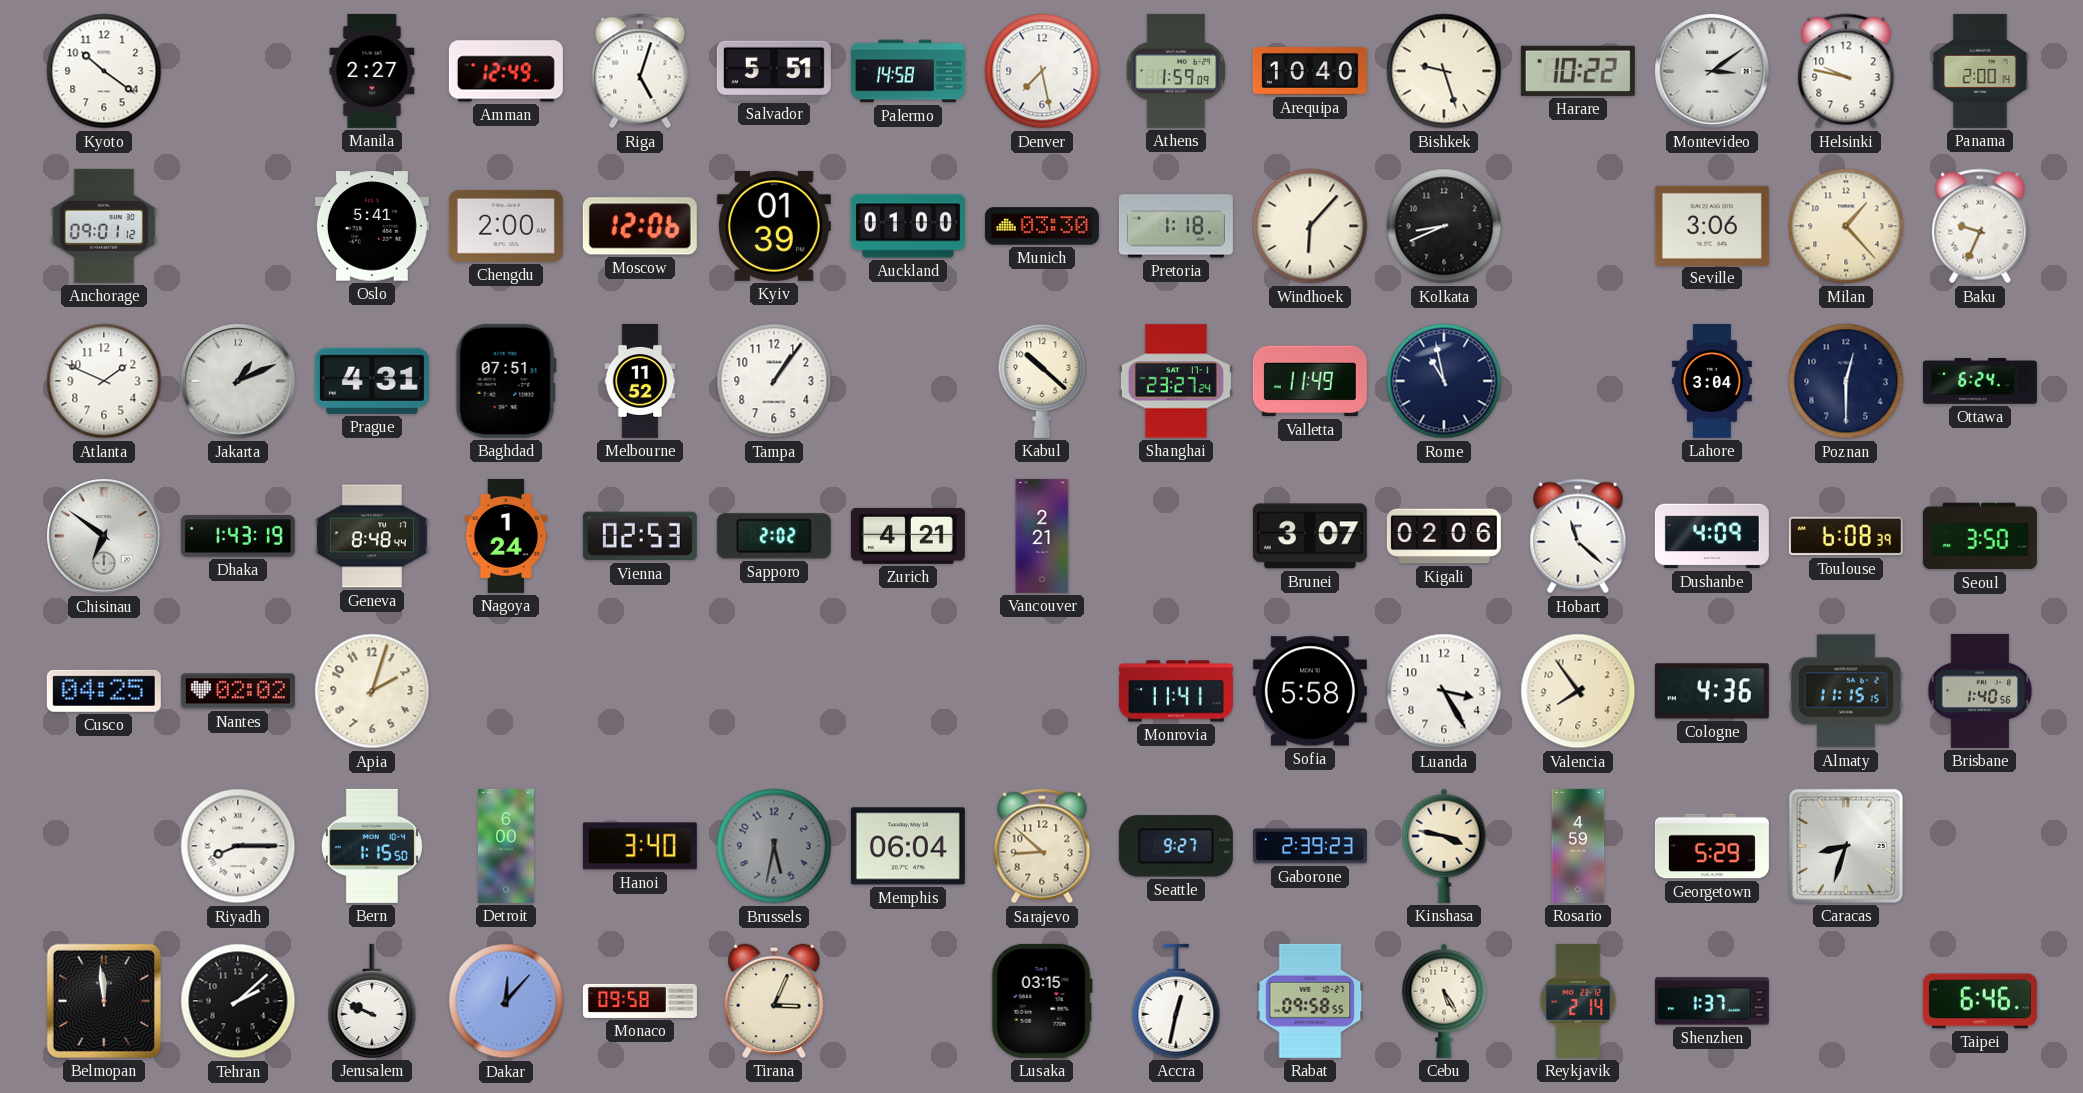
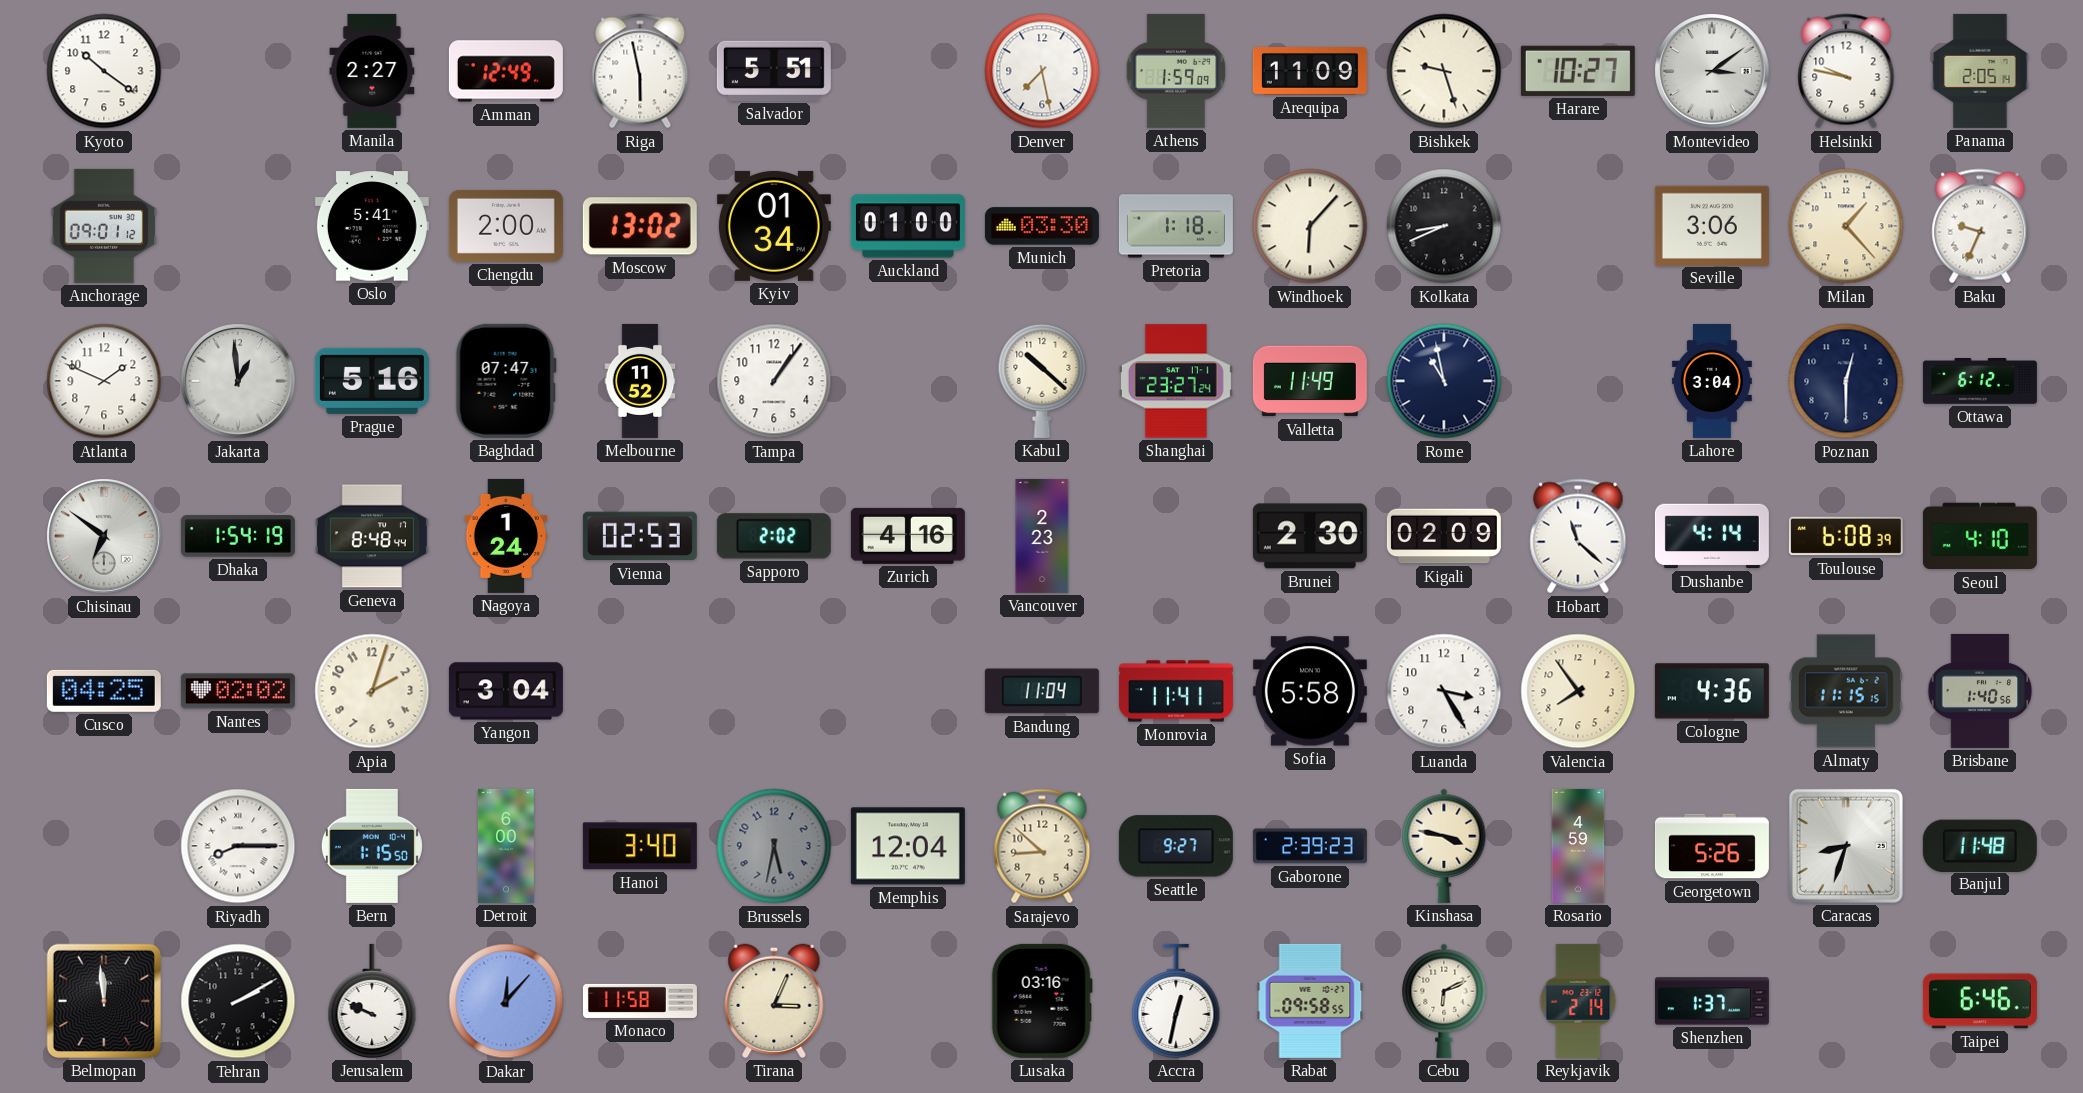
Riga: 5:03 -> 5:58
Palermo: 14:58 -> none
Arequipa: 10:40 -> 11:09
Harare: 10:22 -> 10:27
Panama: 2:00 -> 2:05
Moscow: 12:06 -> 13:02
Kyiv: 01:39 -> 01:34
Jakarta: 1:11 -> 12:59
Prague: 4:31 -> 5:16
Baghdad: 07:51 -> 07:47
Ottawa: 6:24 -> 6:12
Dhaka: 1:43 -> 1:54
Zurich: 4:21 -> 4:16
Vancouver: 2:21 -> 2:23
Brunei: 3:07 -> 2:30
Kigali: 02:06 -> 02:09
Dushanbe: 4:09 -> 4:14
Seoul: 3:50 -> 4:10
Yangon: none -> 3:04
Bandung: none -> 11:04
Memphis: 06:04 -> 12:04
Georgetown: 5:29 -> 5:26
Banjul: none -> 11:48
Tehran: 2:08 -> 2:10
Monaco: 09:58 -> 11:58
Lusaka: 03:15 -> 03:16
Cebu: 5:25 -> 6:11
